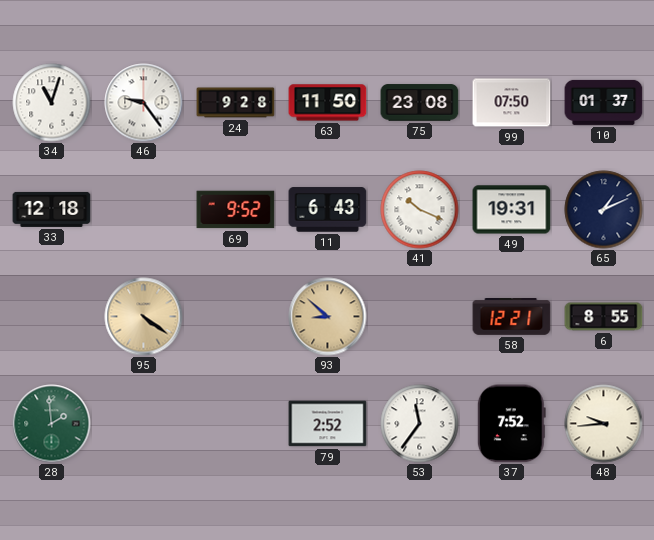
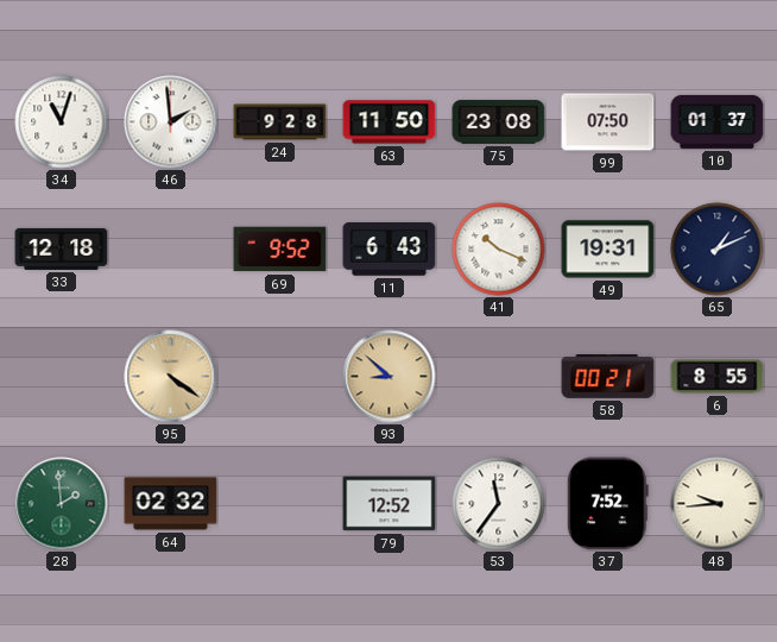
46: 9:24 -> 1:59
58: 12:21 -> 00:21
64: none -> 02:32
79: 2:52 -> 12:52
